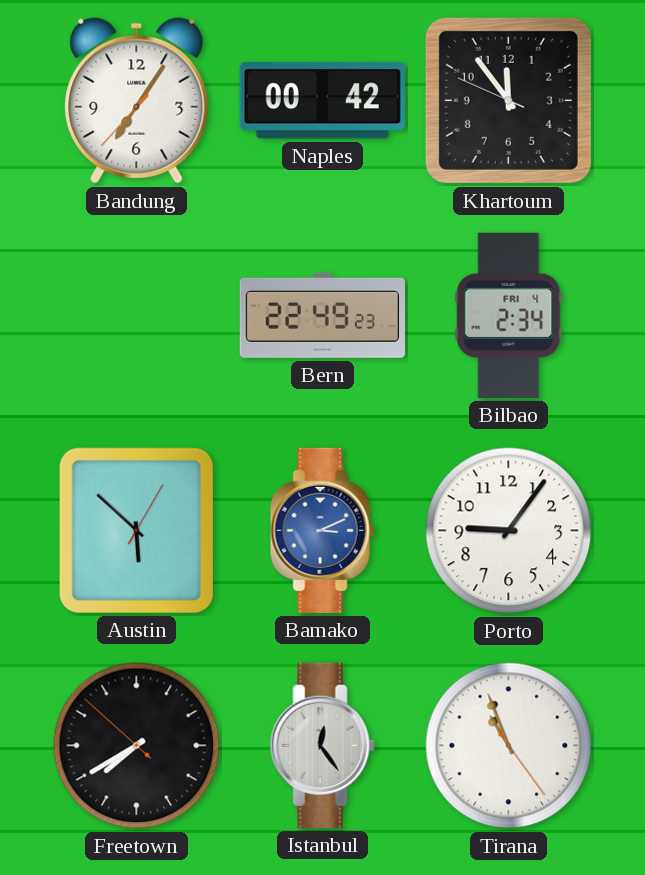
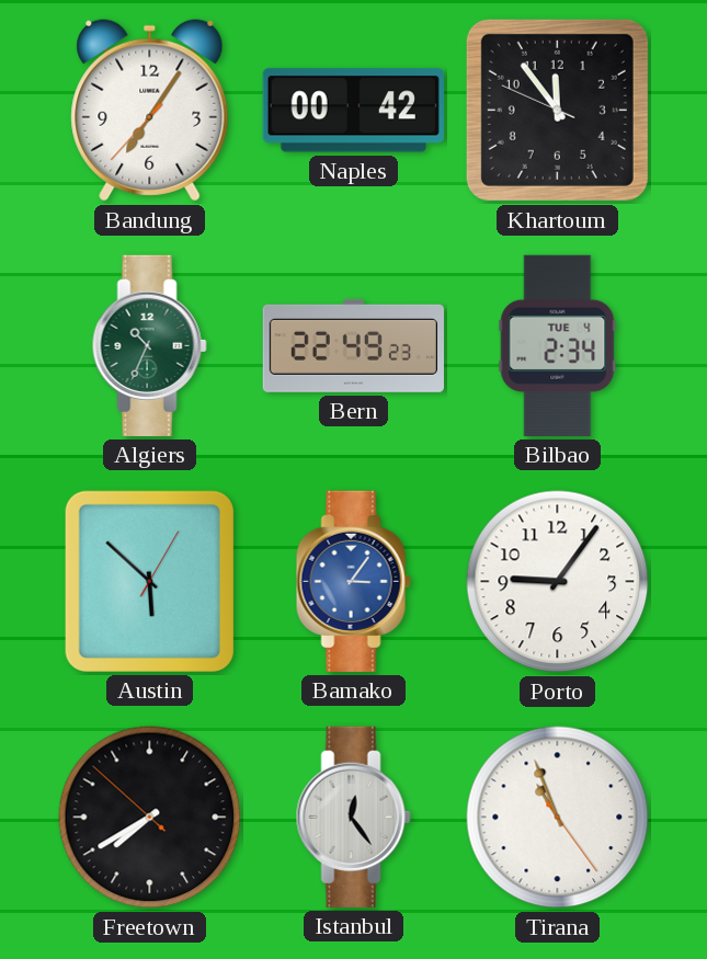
Algiers: none -> 10:34
Bilbao date: FRI 4 -> TUE 4
Bamako: 3:11 -> 3:06
